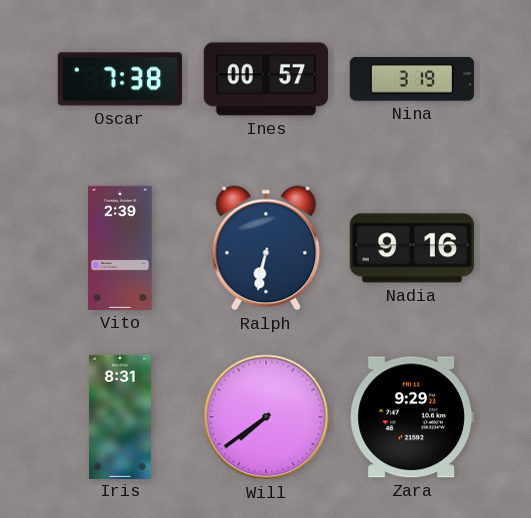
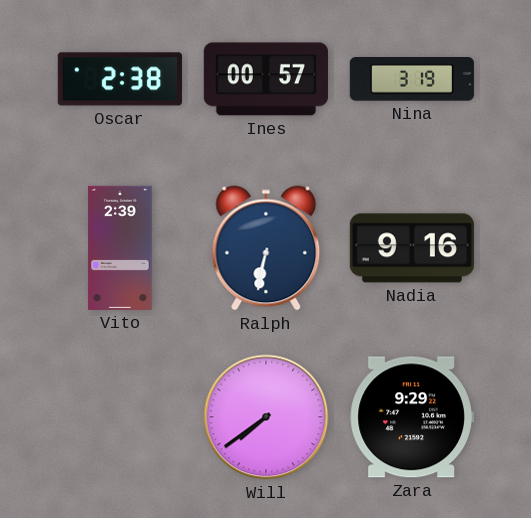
Oscar: 7:38 -> 2:38
Iris: 8:31 -> none
